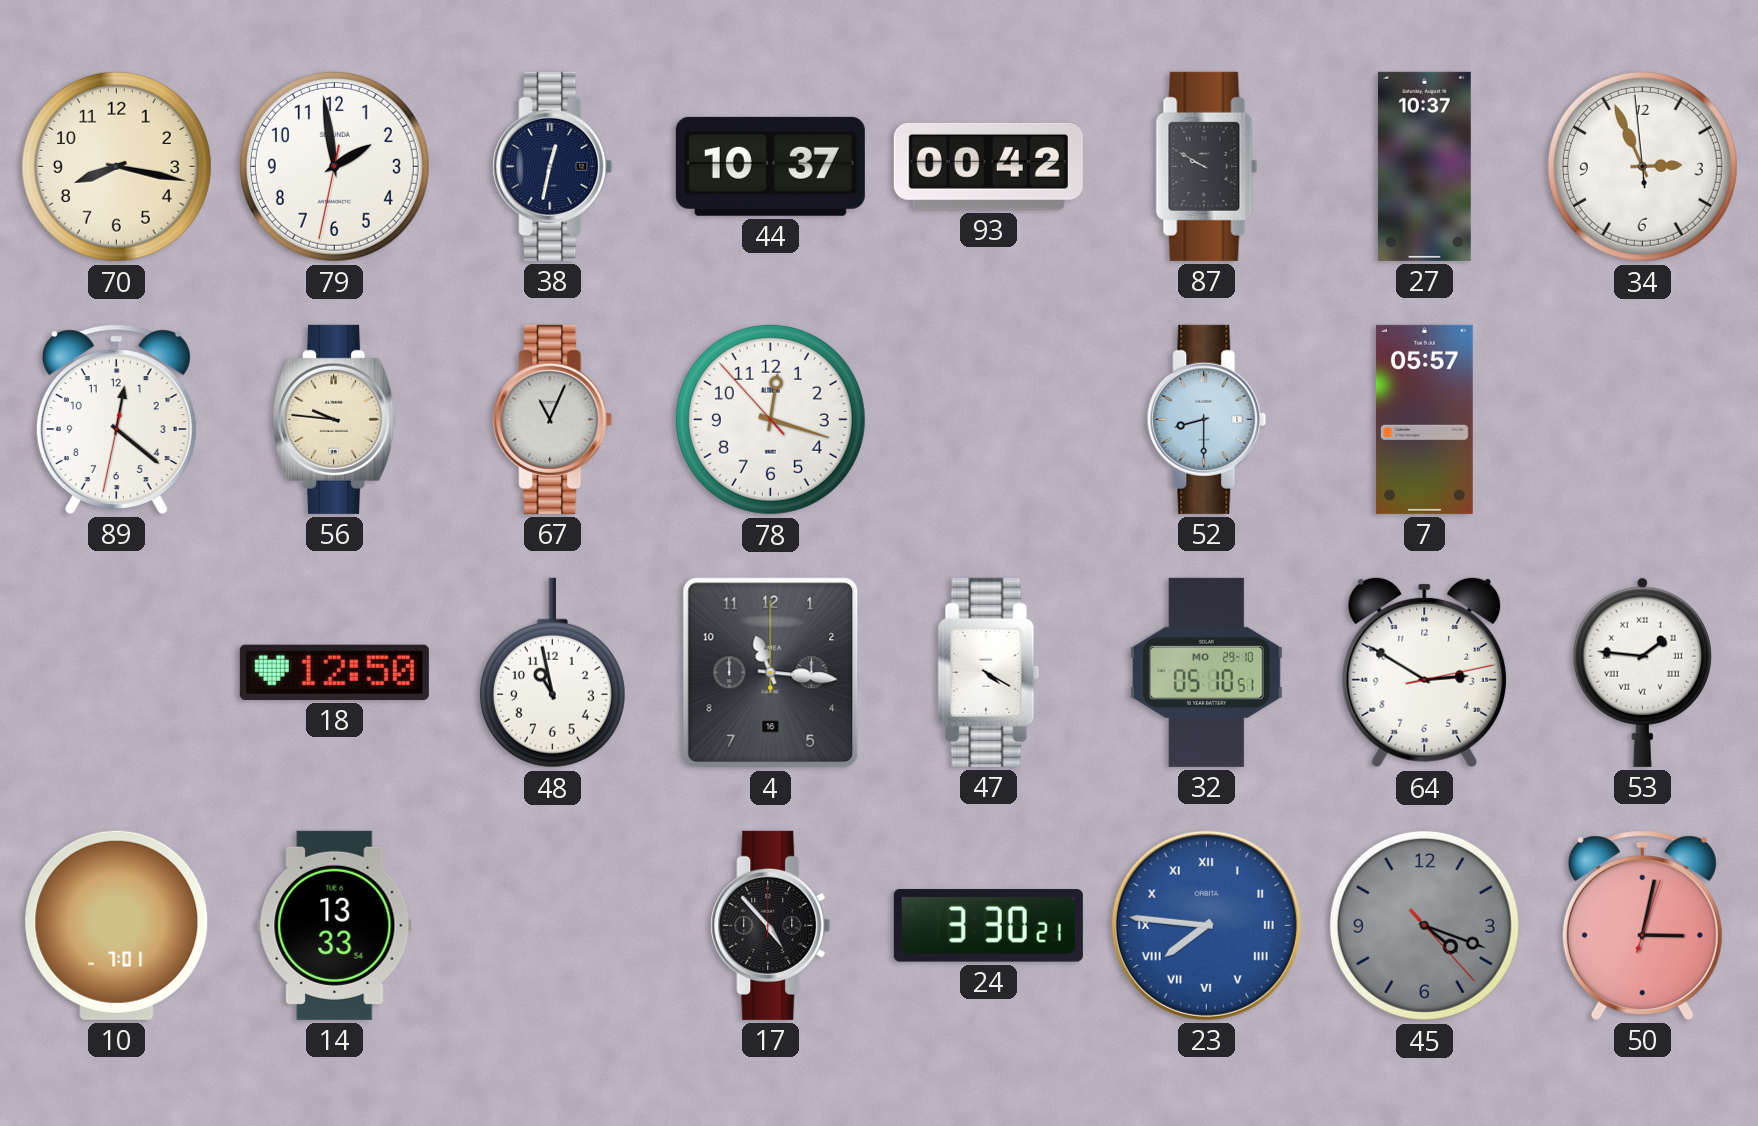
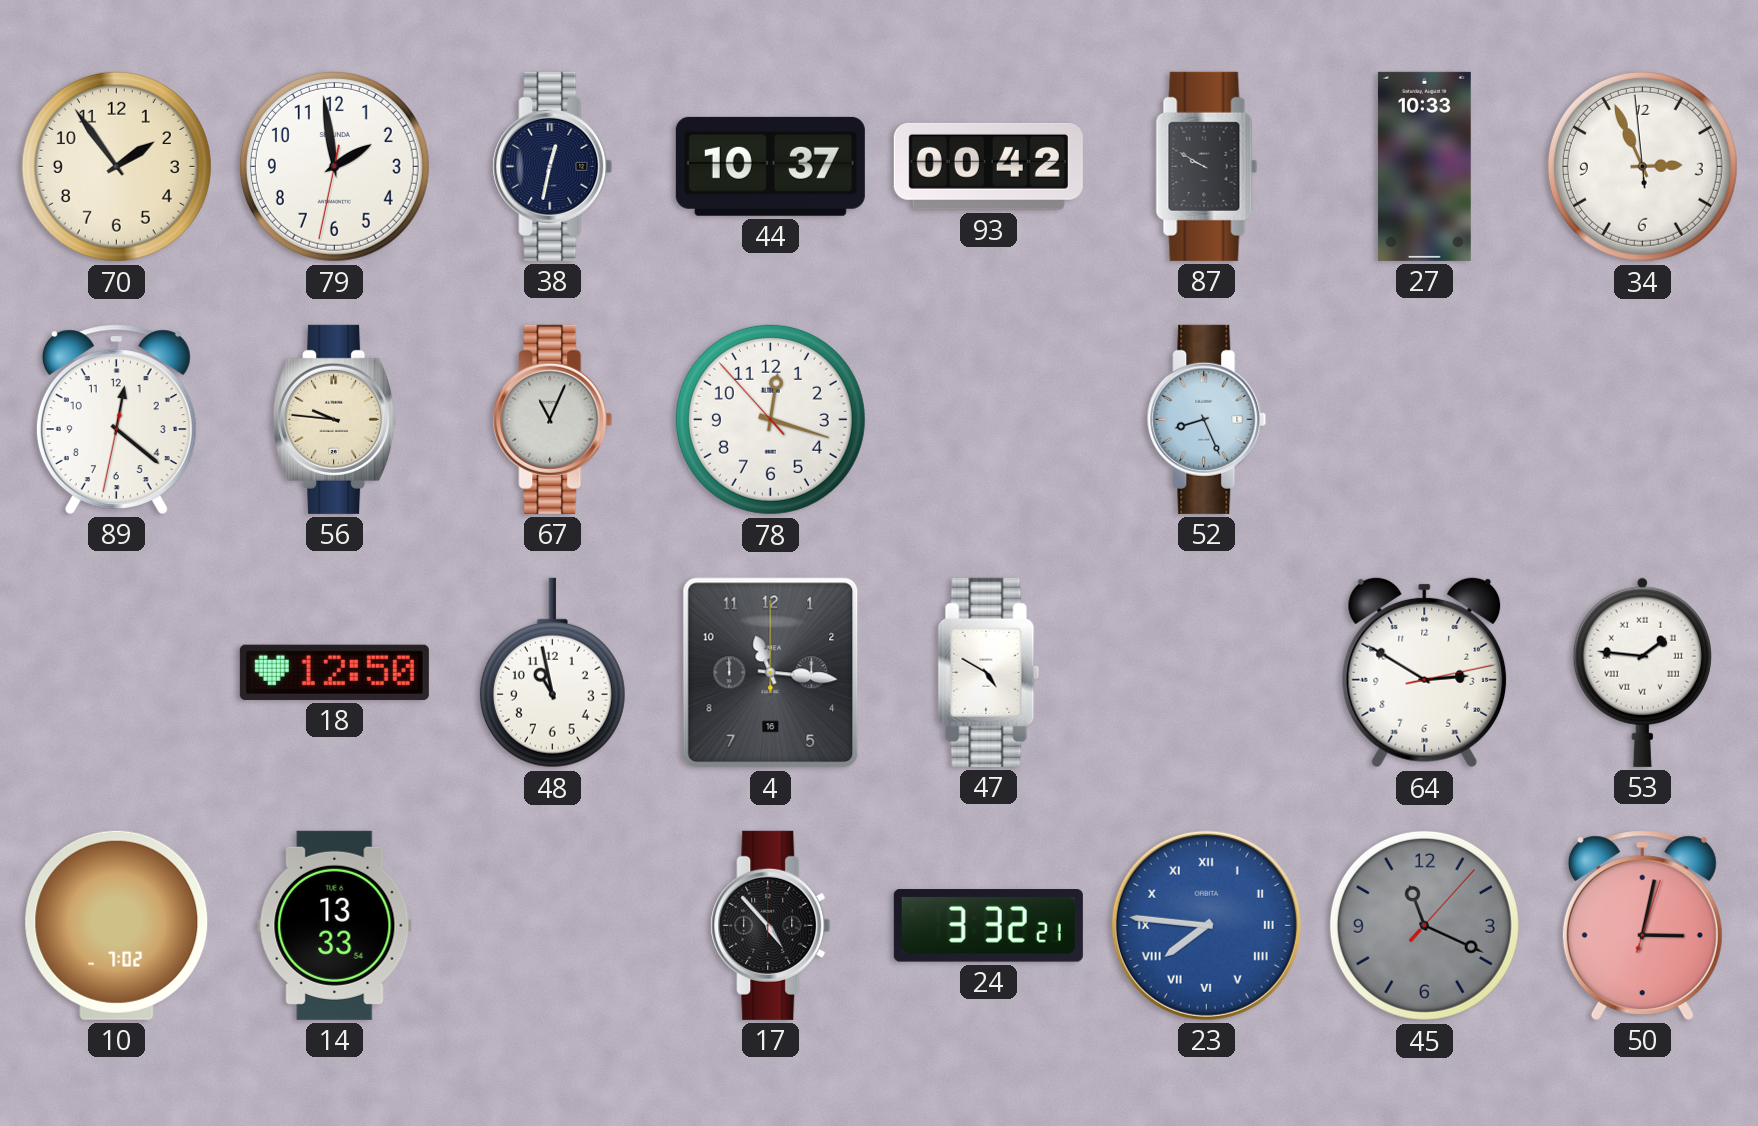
70: 8:17 -> 1:54
27: 10:37 -> 10:33
52: 8:30 -> 8:26
7: 05:57 -> none
47: 4:20 -> 4:50
32: 05:10 -> none
10: 7:01 -> 7:02
24: 3:30 -> 3:32
45: 4:18 -> 11:19
